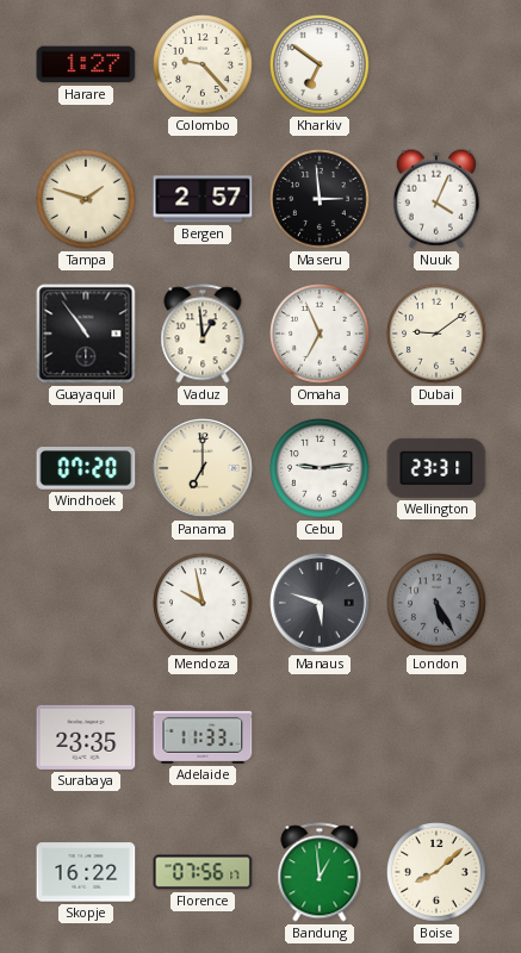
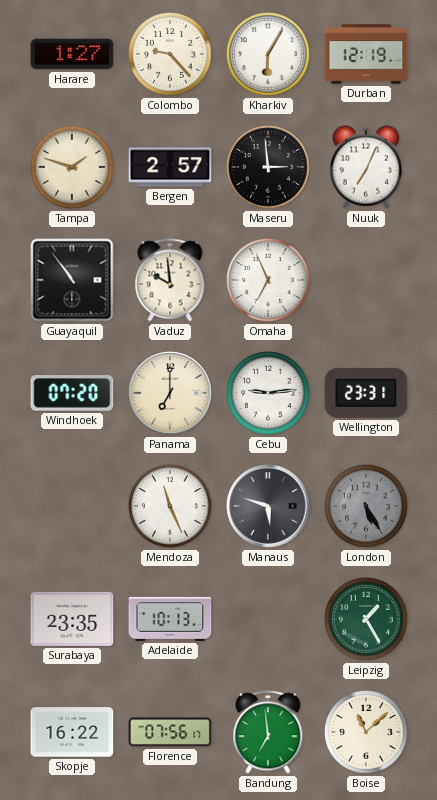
Kharkiv: 6:51 -> 6:05
Durban: none -> 12:19
Nuuk: 4:04 -> 7:04
Vaduz: 12:59 -> 9:59
Dubai: 9:09 -> none
Mendoza: 9:58 -> 11:26
Adelaide: 11:33 -> 10:13
Leipzig: none -> 1:25
Bandung: 12:59 -> 6:59
Boise: 8:08 -> 11:08
